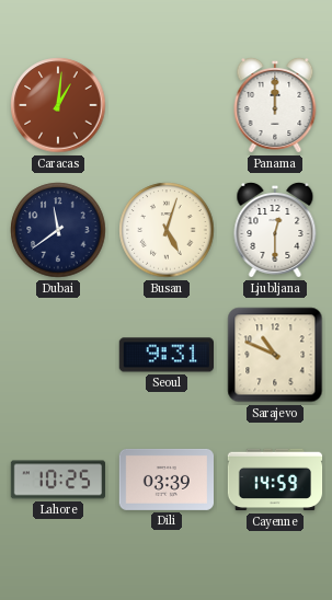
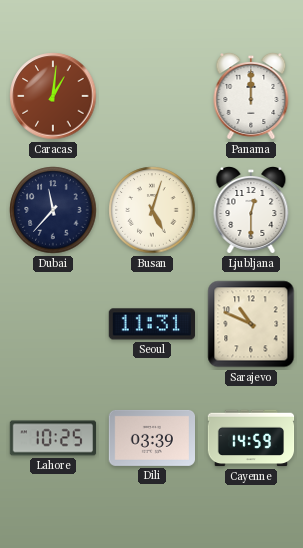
Dubai: 11:39 -> 11:37
Seoul: 9:31 -> 11:31
